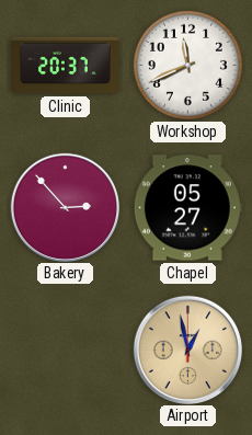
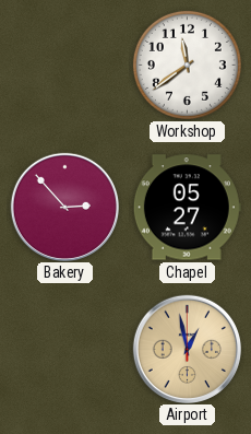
Clinic: 20:37 -> none
Workshop: 11:41 -> 11:39
